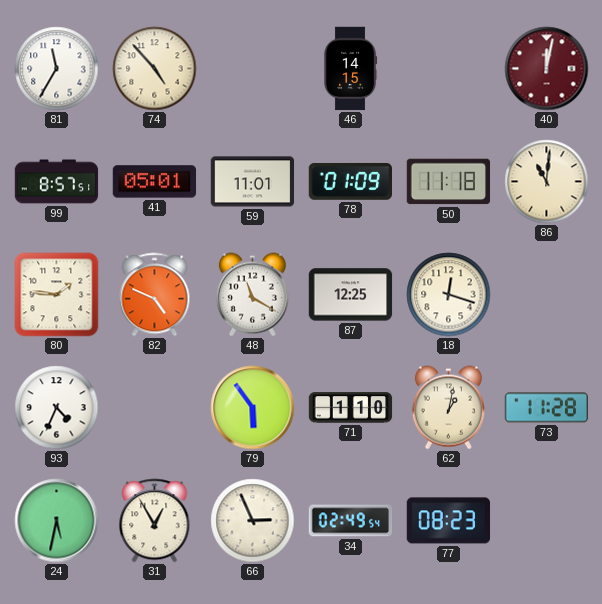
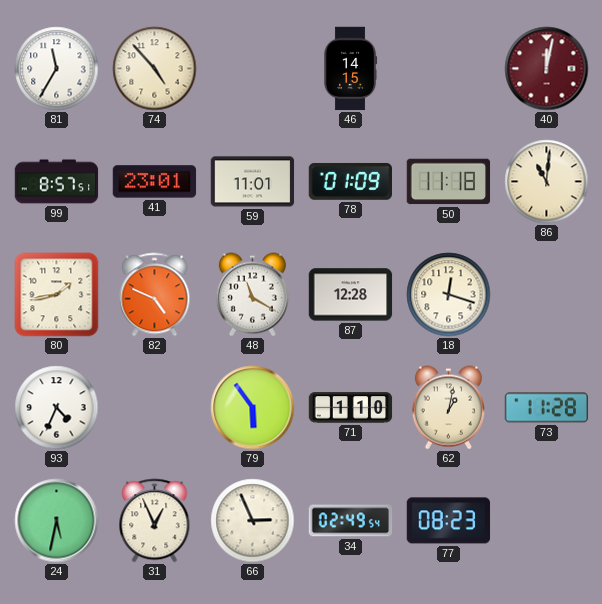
41: 05:01 -> 23:01
80: 1:46 -> 1:43
87: 12:25 -> 12:28
31: 12:55 -> 12:56
